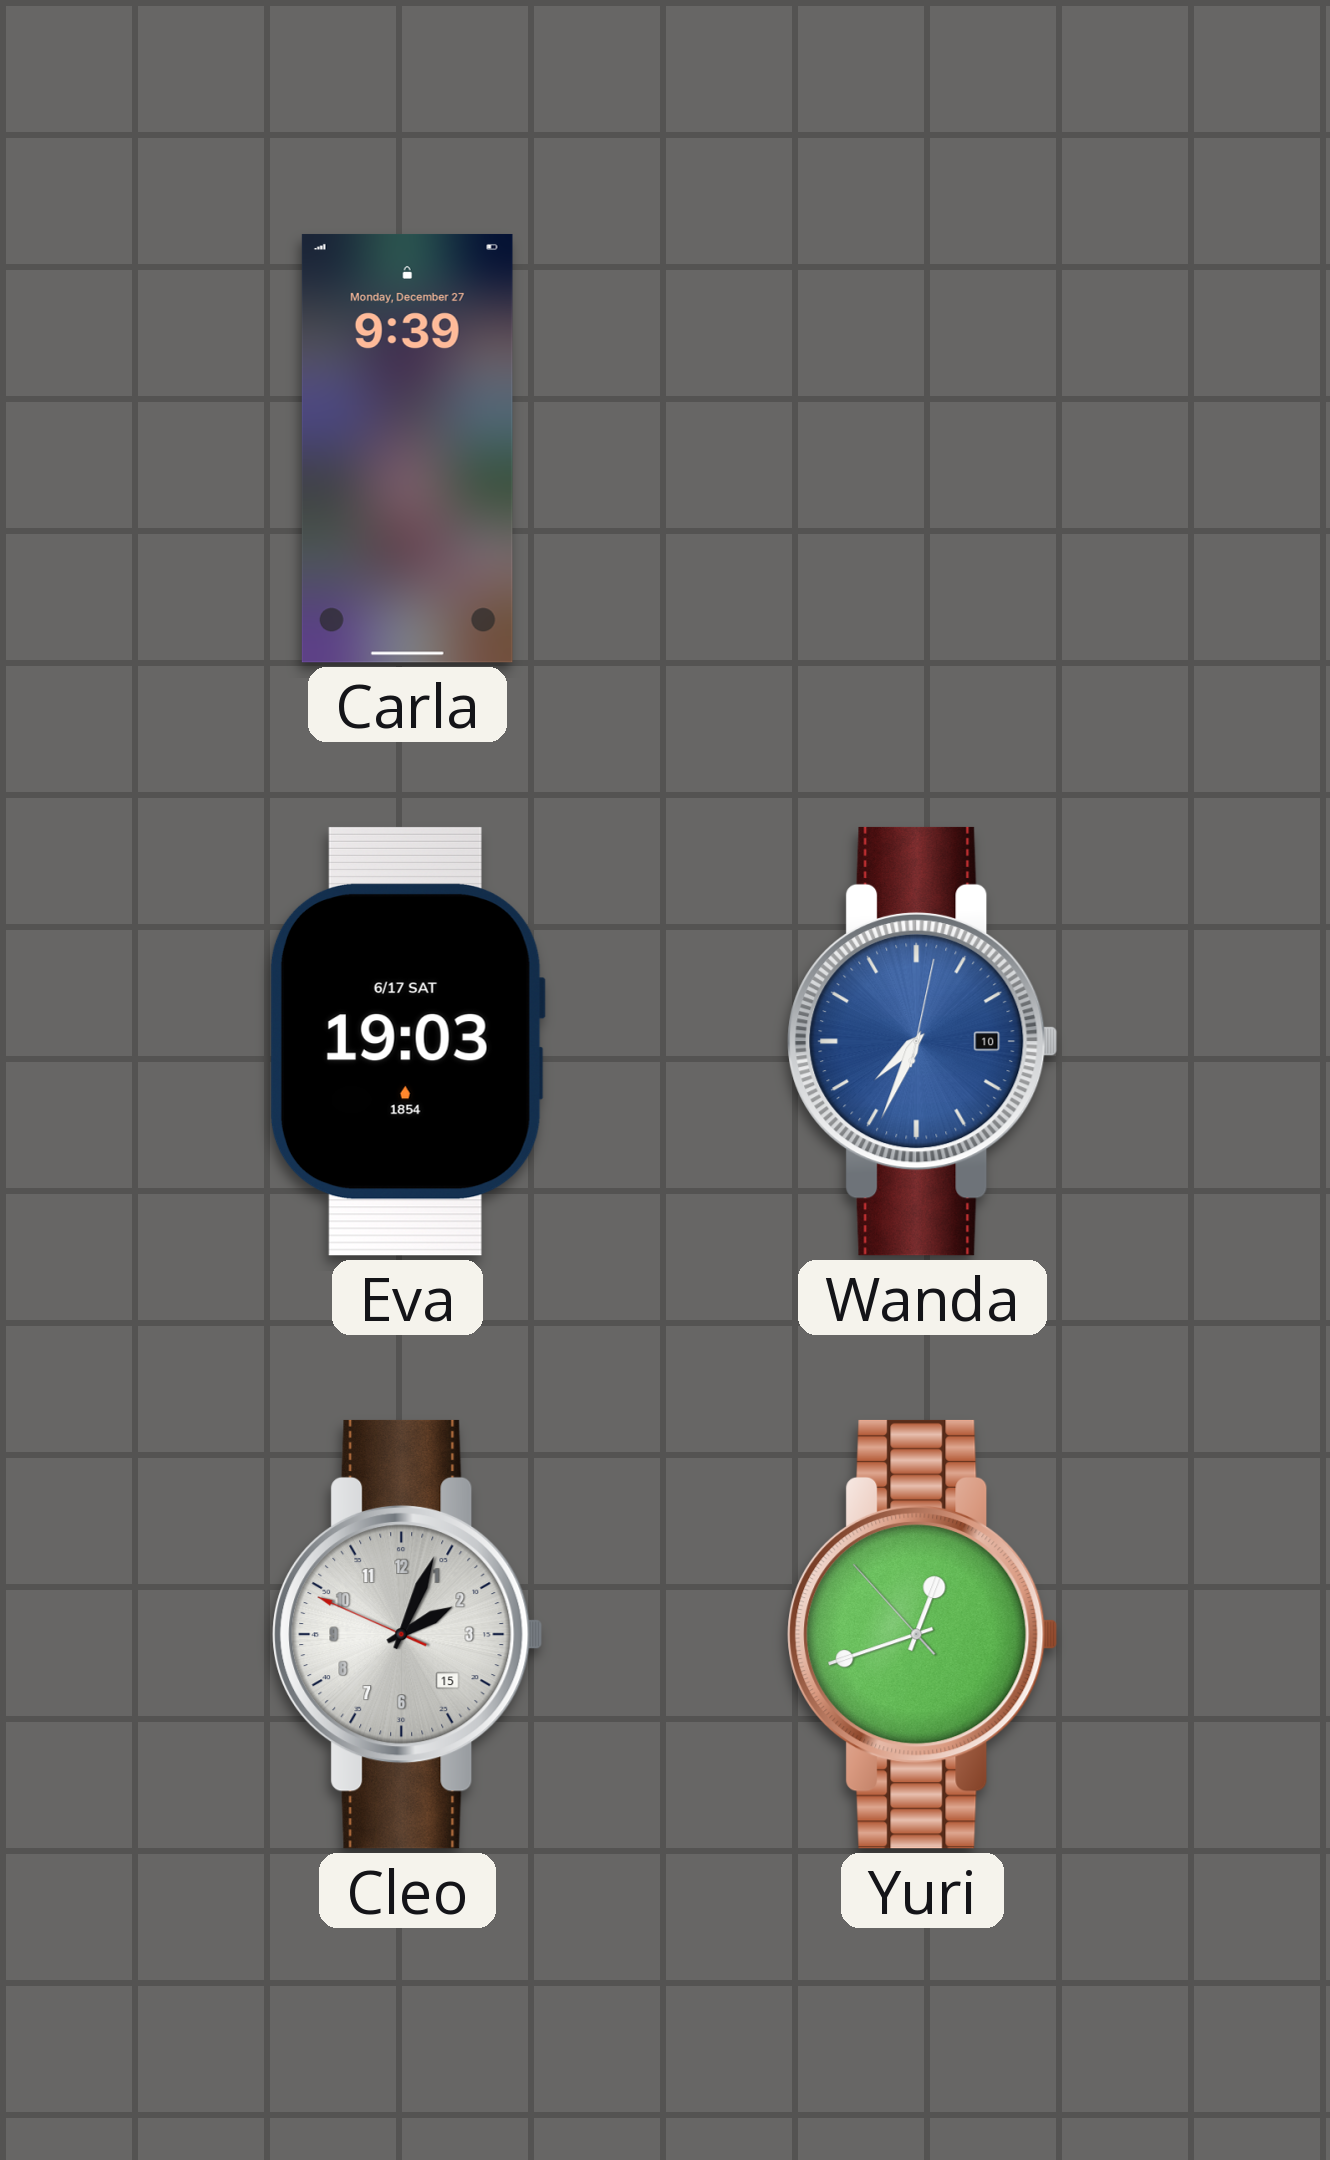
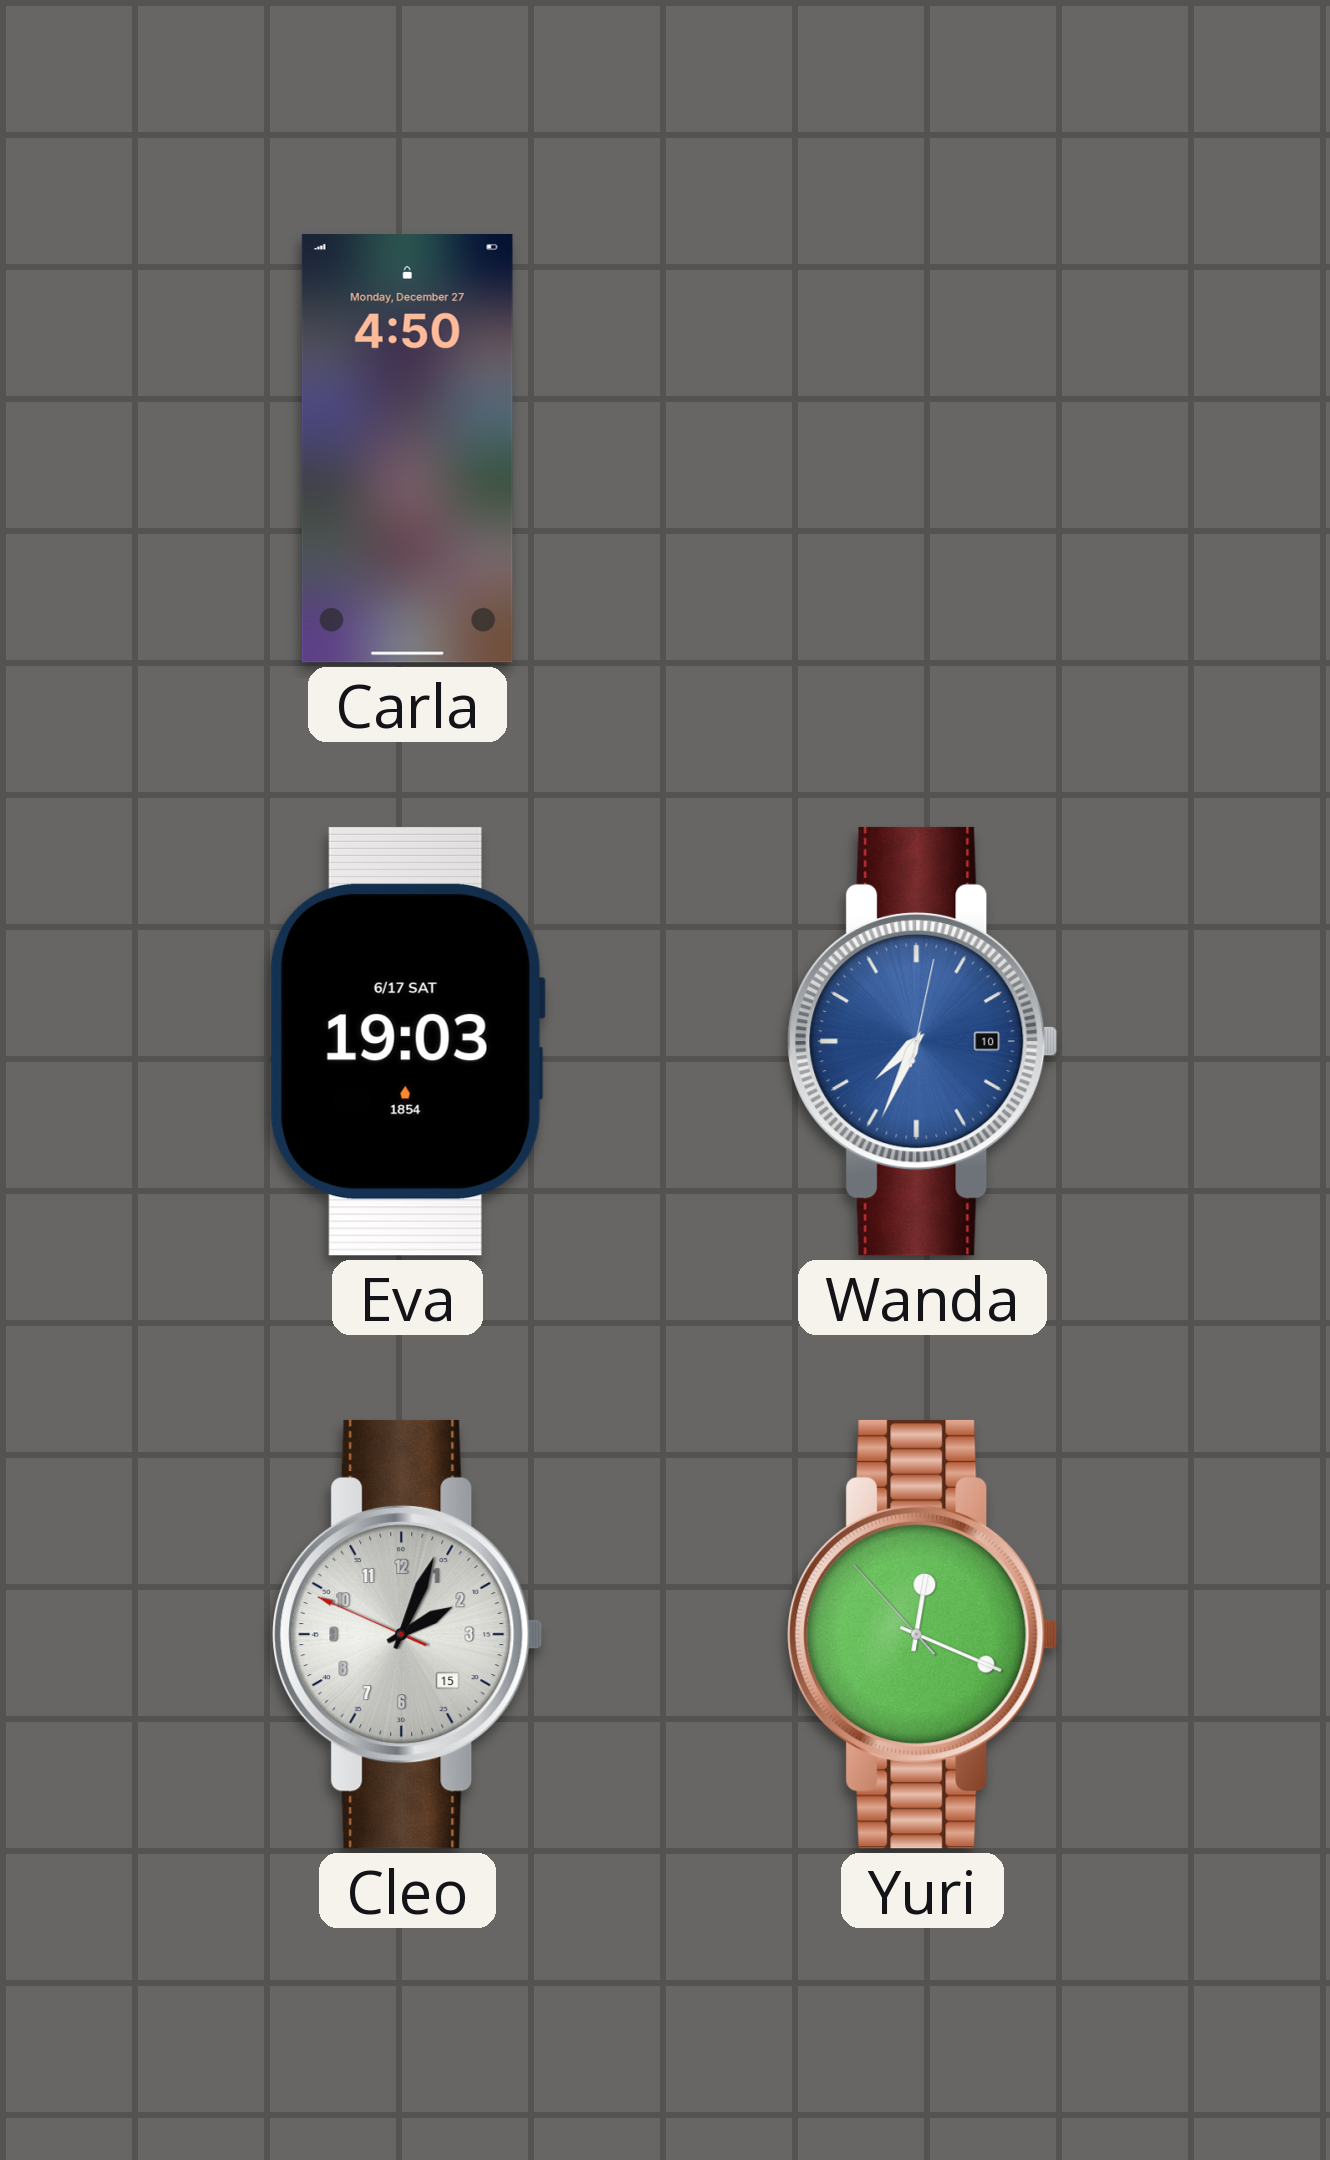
Carla: 9:39 -> 4:50
Yuri: 12:41 -> 12:18
